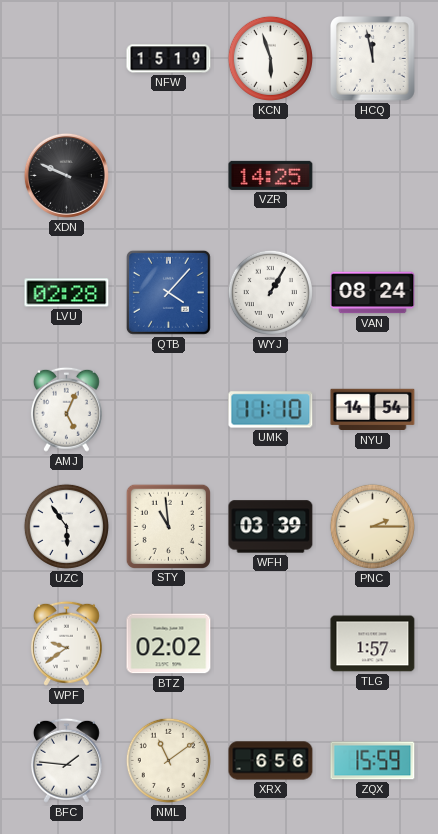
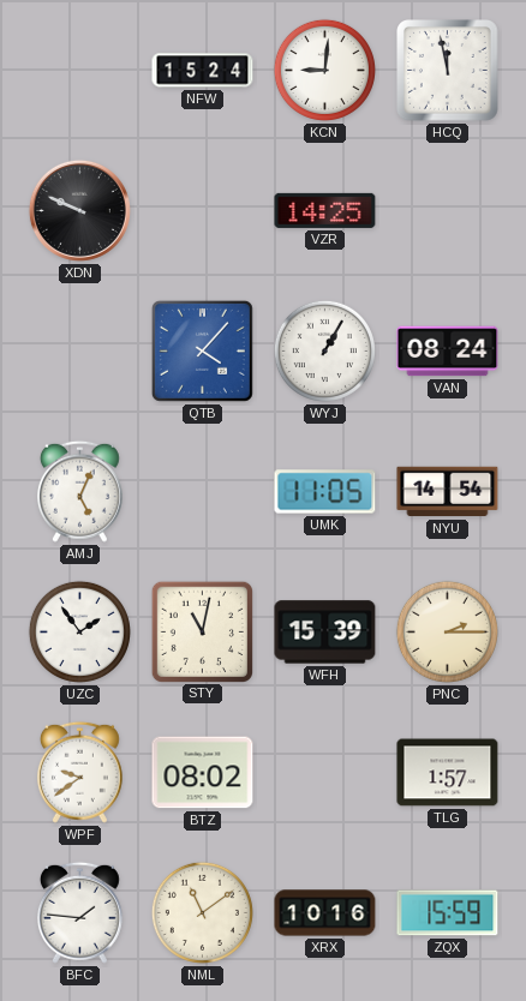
NFW: 15:19 -> 15:24
KCN: 5:57 -> 9:01
LVU: 02:28 -> none
UMK: 11:10 -> 11:05
UZC: 5:54 -> 1:54
STY: 10:59 -> 11:02
WFH: 03:39 -> 15:39
BTZ: 02:02 -> 08:02
XRX: 6:56 -> 10:16
